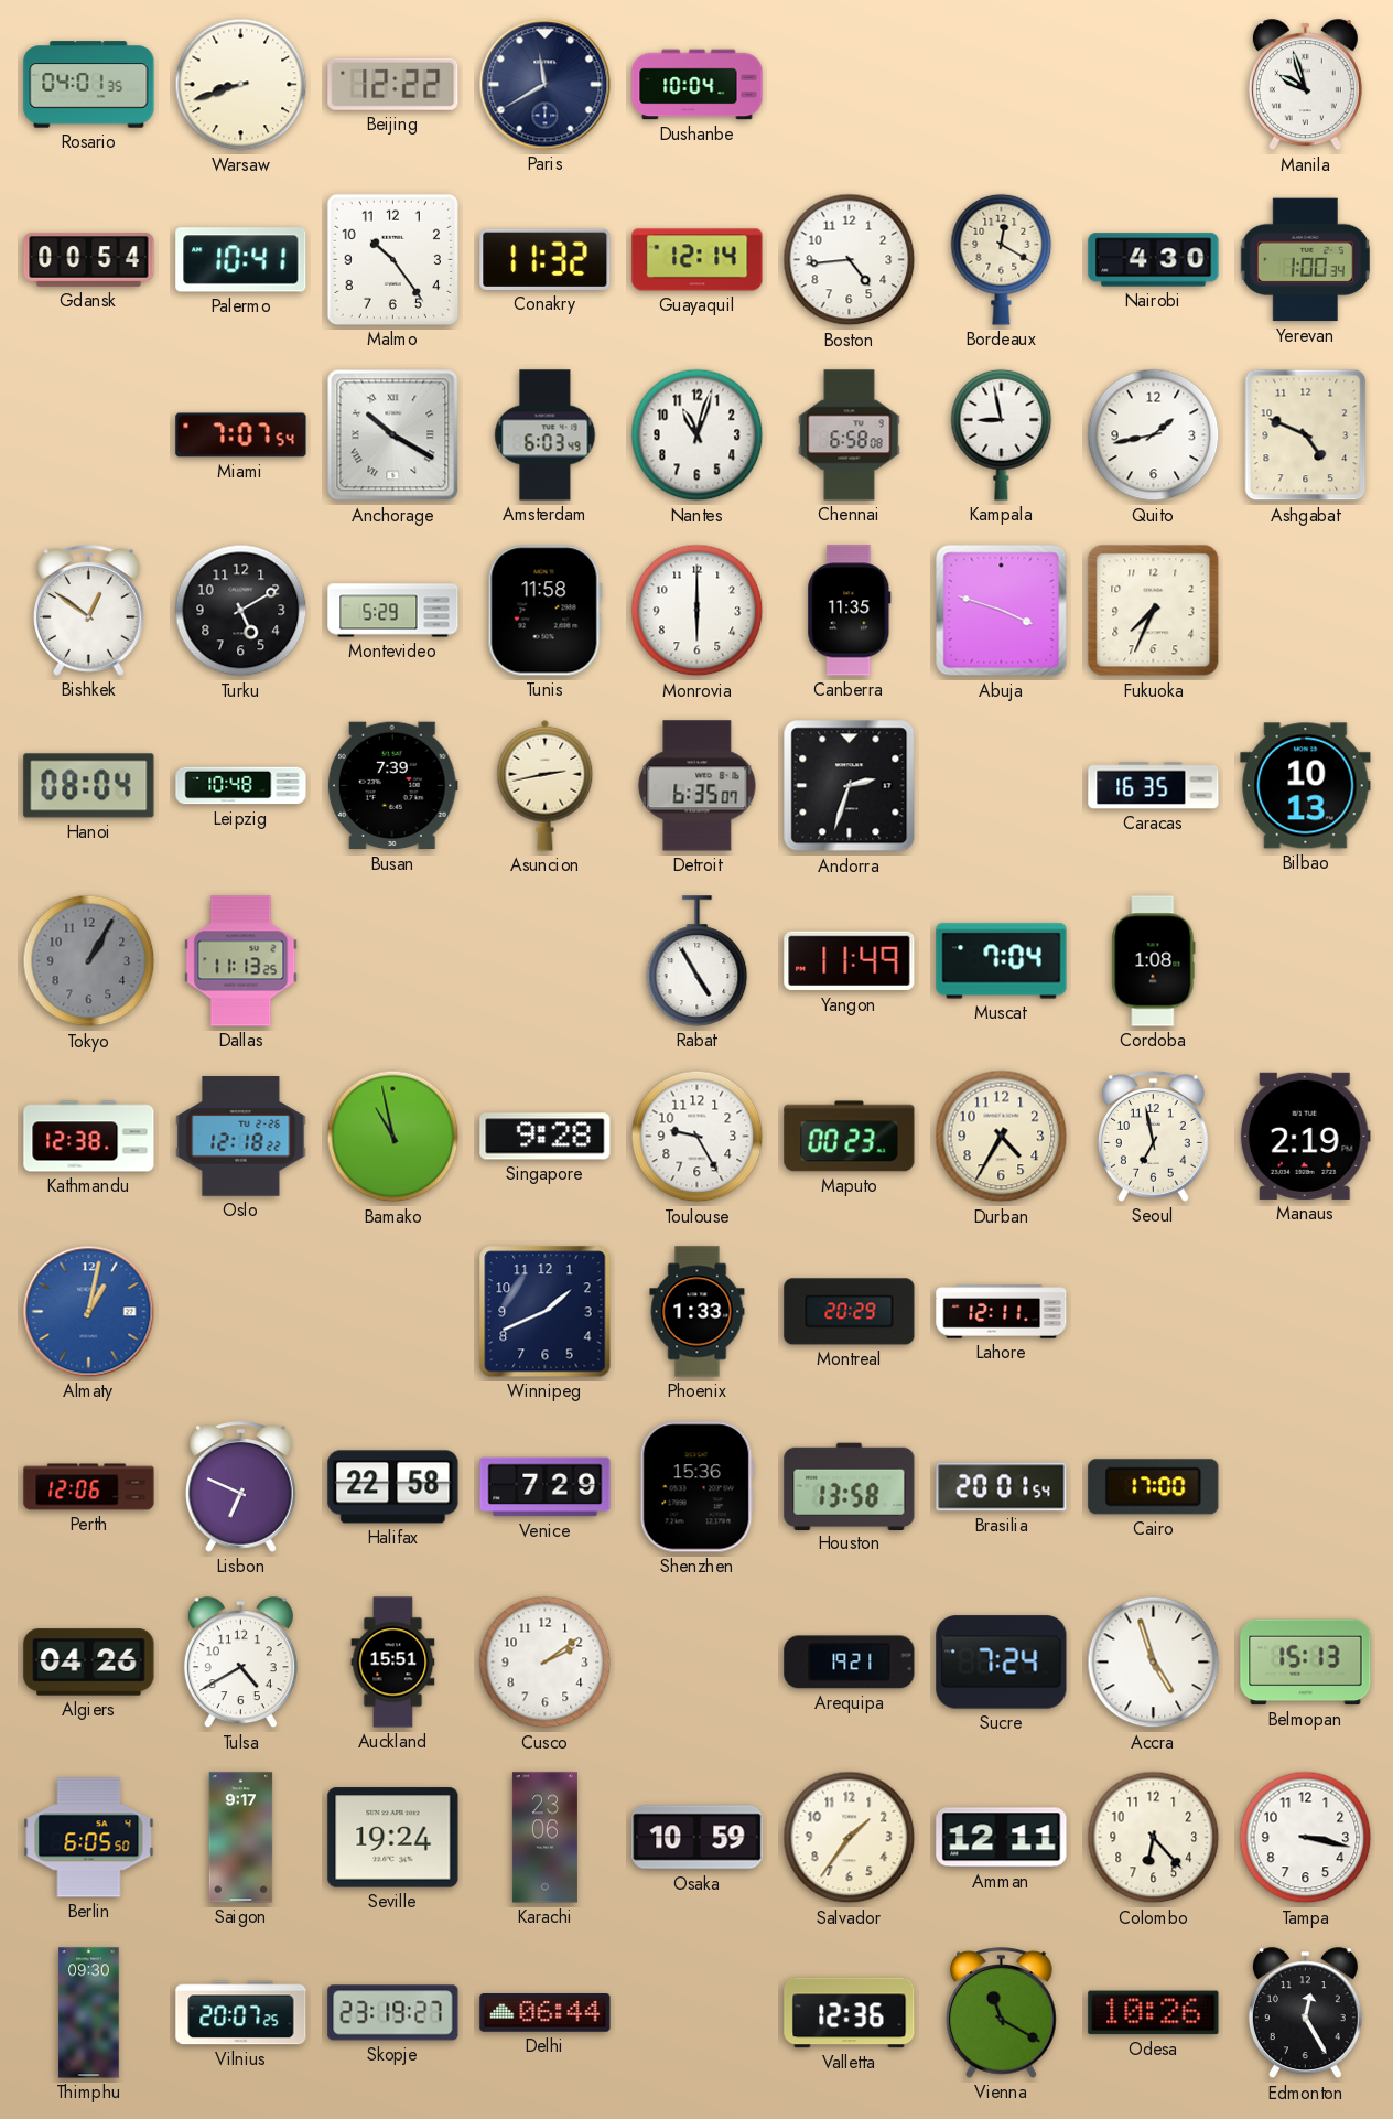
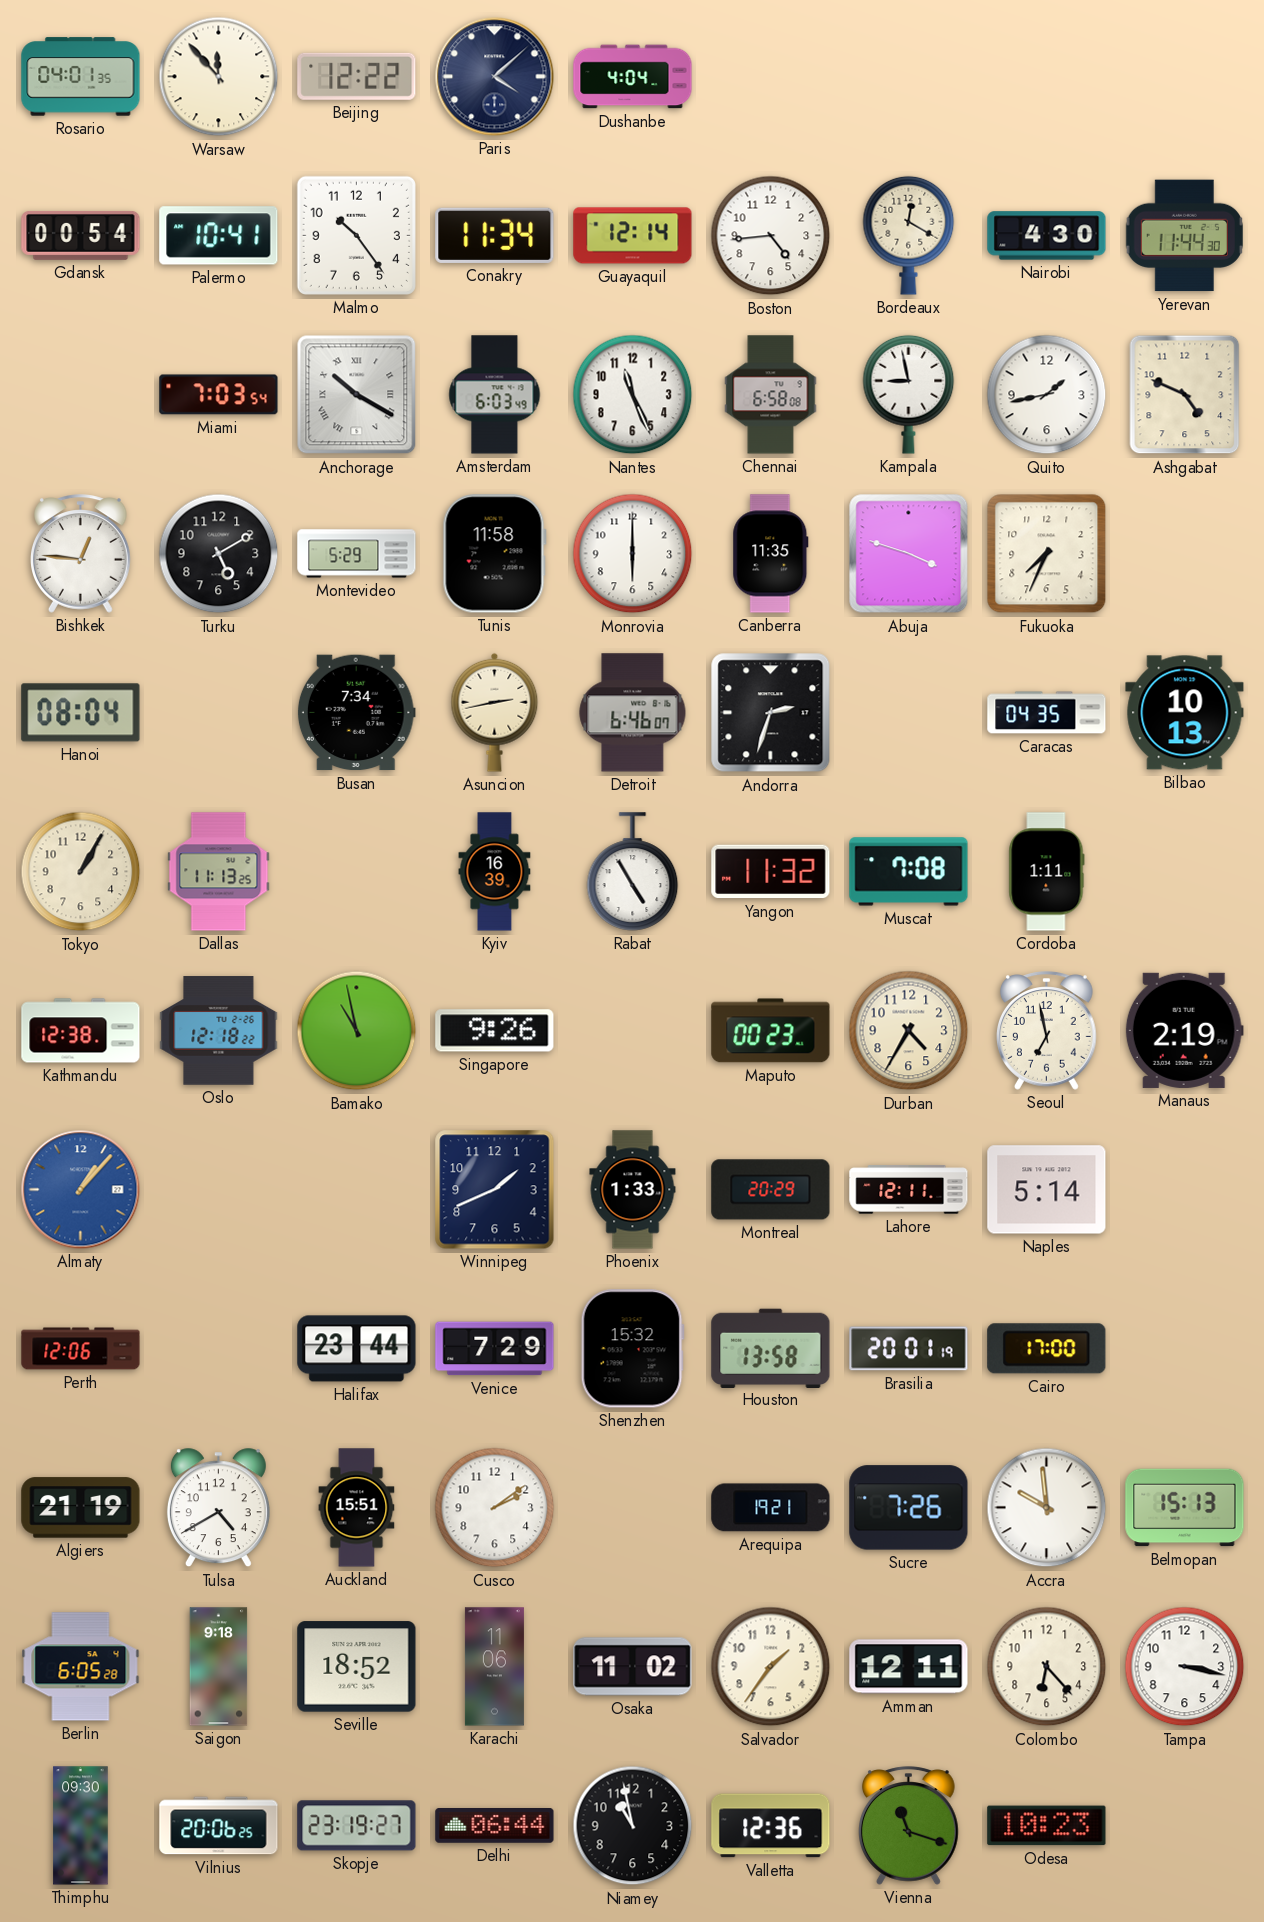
Warsaw: 8:42 -> 11:53
Paris: 11:40 -> 4:08
Dushanbe: 10:04 -> 4:04
Manila: 9:57 -> none
Conakry: 11:32 -> 11:34
Yerevan: 1:00 -> 11:44
Miami: 7:07 -> 7:03
Nantes: 11:03 -> 11:26
Bishkek: 12:51 -> 12:46
Leipzig: 10:48 -> none
Busan: 7:39 -> 7:34
Detroit: 6:35 -> 6:46
Caracas: 16:35 -> 04:35
Tokyo dial: grey -> cream
Kyiv: none -> 16:39
Yangon: 11:49 -> 11:32
Muscat: 7:04 -> 7:08
Cordoba: 1:08 -> 1:11
Singapore: 9:28 -> 9:26
Toulouse: 9:25 -> none
Almaty: 1:02 -> 1:07
Naples: none -> 5:14
Lisbon: 6:49 -> none
Halifax: 22:58 -> 23:44
Shenzhen: 15:36 -> 15:32
Brasilia: 20:01:54 -> 20:01:19
Algiers: 04:26 -> 21:19
Sucre: 7:24 -> 7:26
Accra: 4:57 -> 9:59
Berlin: 6:05:50 -> 6:05:28
Saigon: 9:17 -> 9:18
Seville: 19:24 -> 18:52
Karachi: 23:06 -> 11:06
Osaka: 10:59 -> 11:02
Vilnius: 20:07 -> 20:06
Niamey: none -> 10:58
Vienna: 11:20 -> 11:18
Odesa: 10:26 -> 10:23
Edmonton: 12:25 -> none
